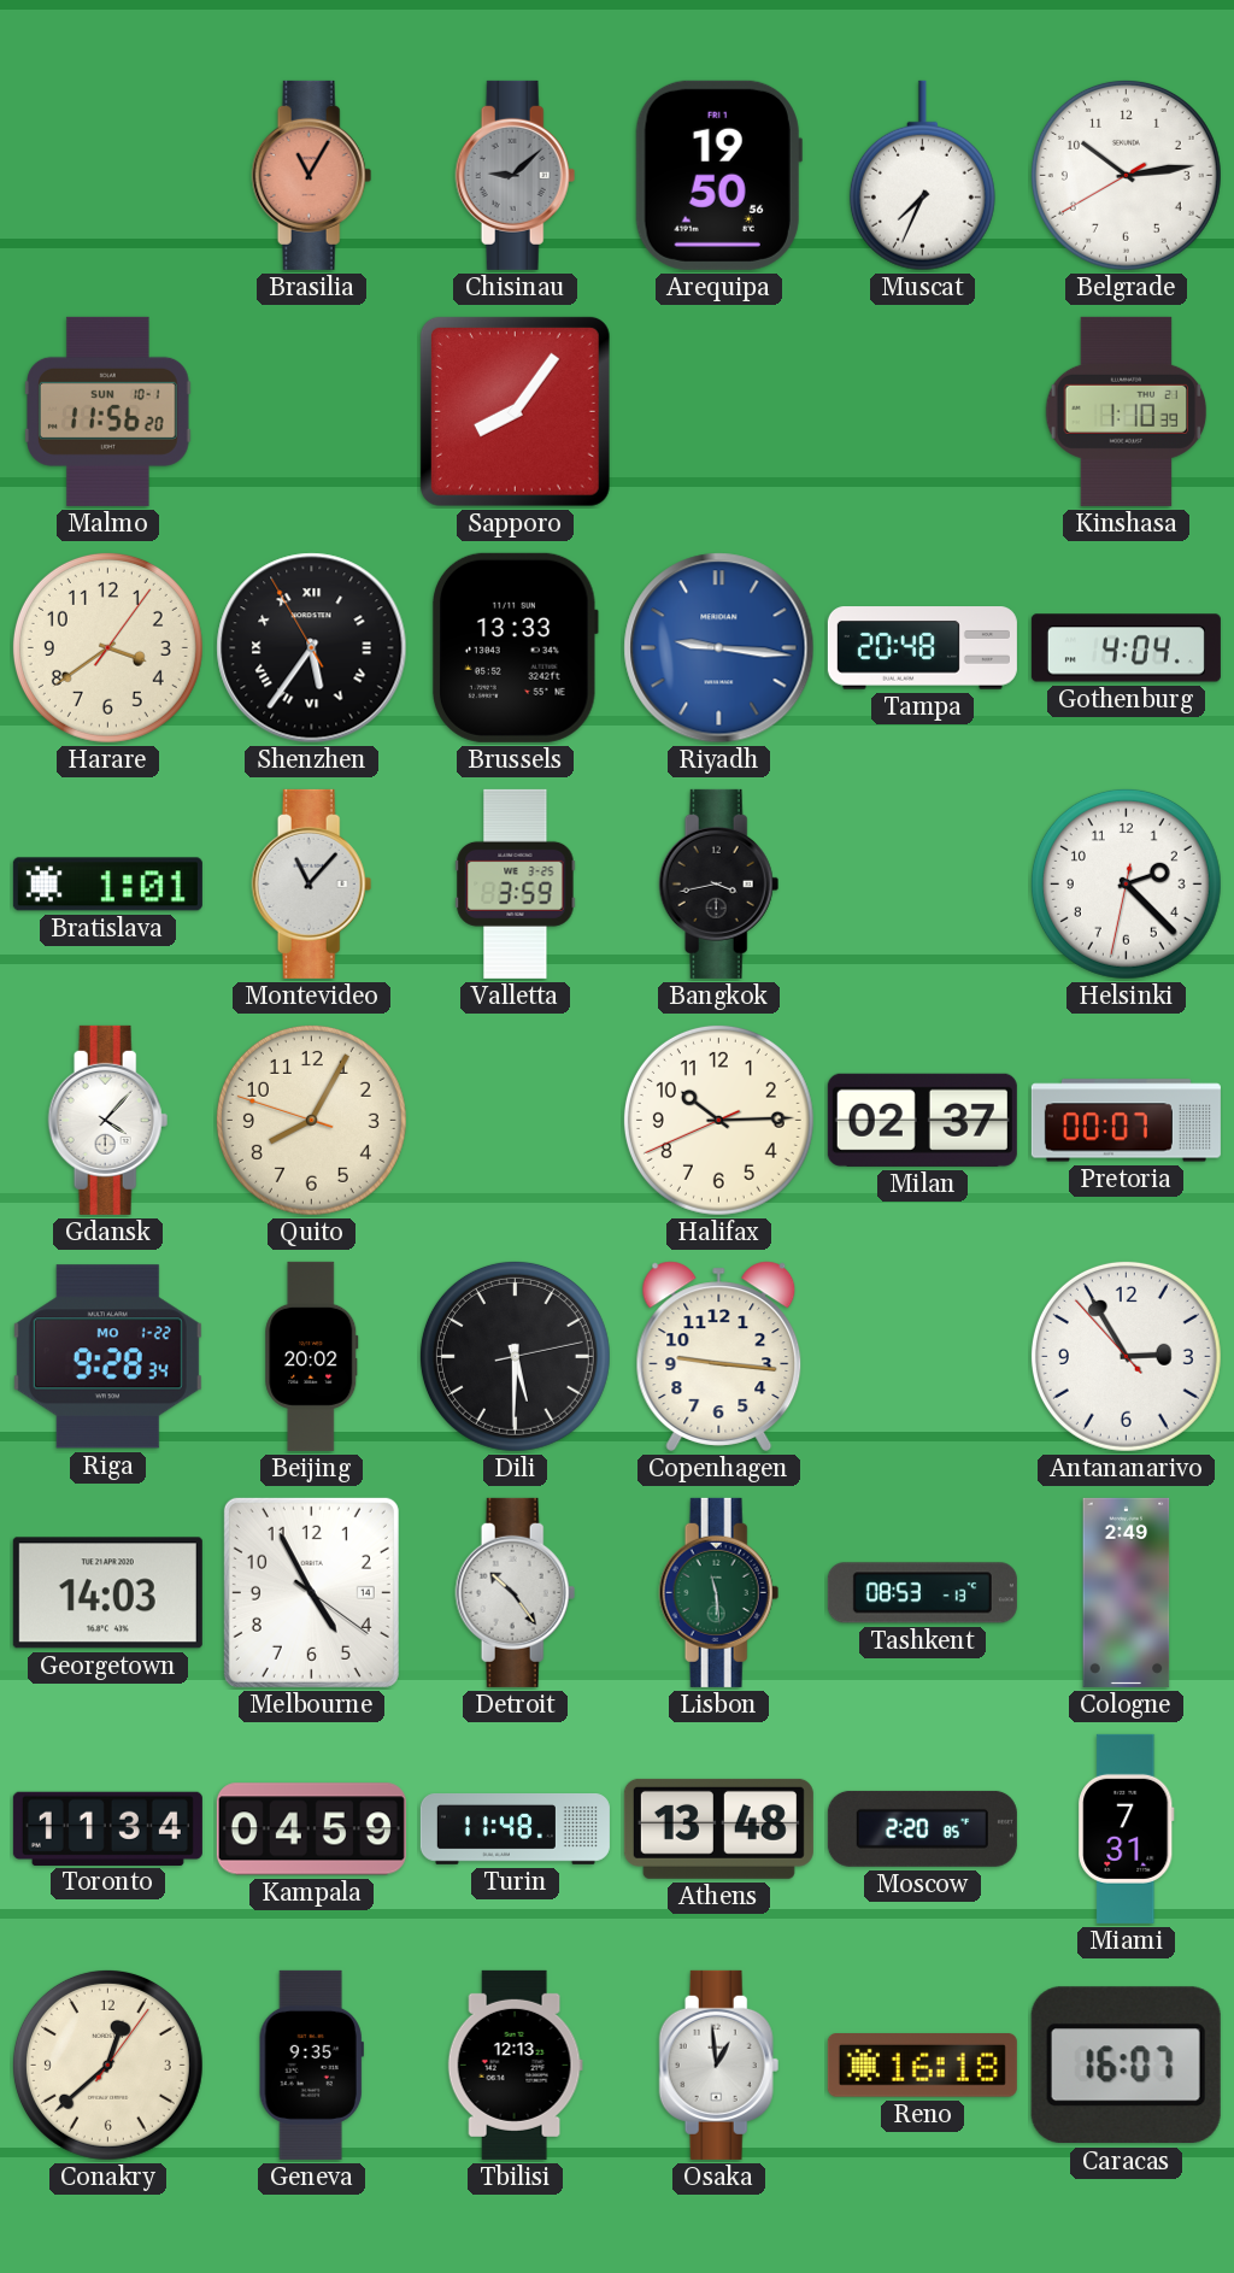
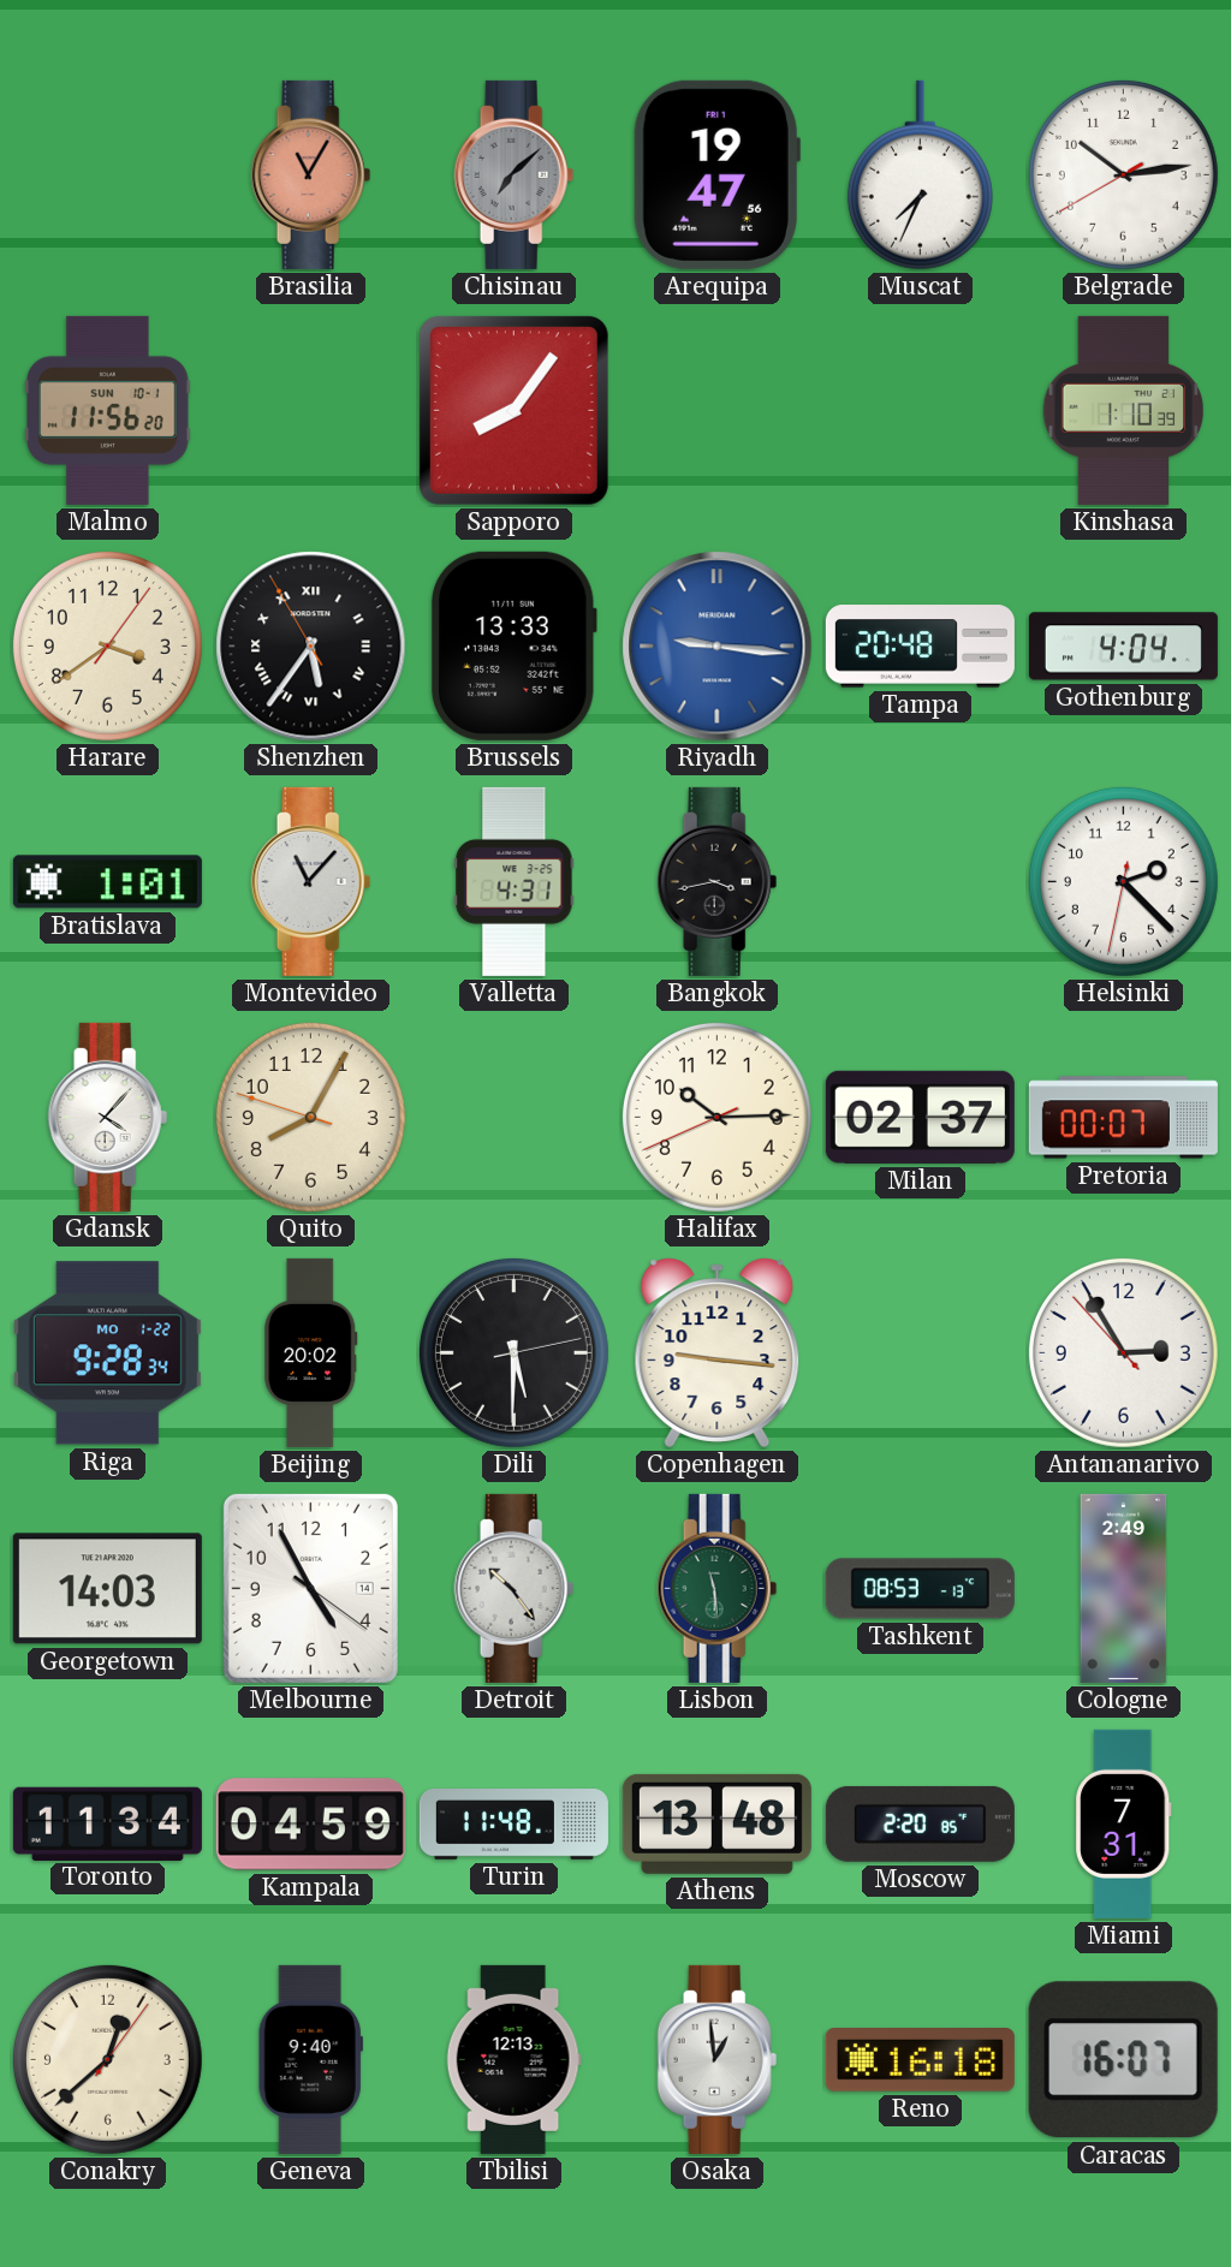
Chisinau: 9:08 -> 7:08
Arequipa: 19:50 -> 19:47
Valletta: 3:59 -> 4:31
Geneva: 9:35 -> 9:40
